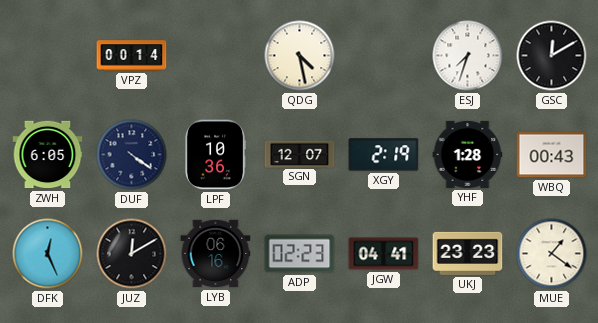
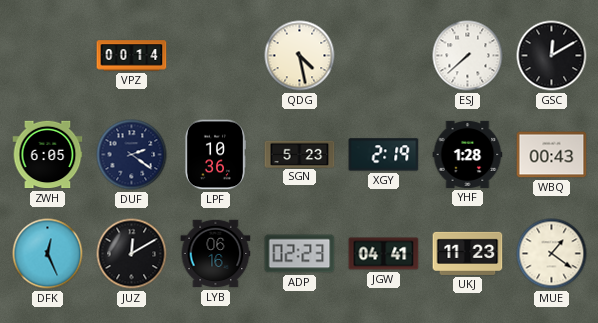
ESJ: 7:33 -> 7:38
DUF: 4:21 -> 2:21
SGN: 12:07 -> 5:23
UKJ: 23:23 -> 11:23
